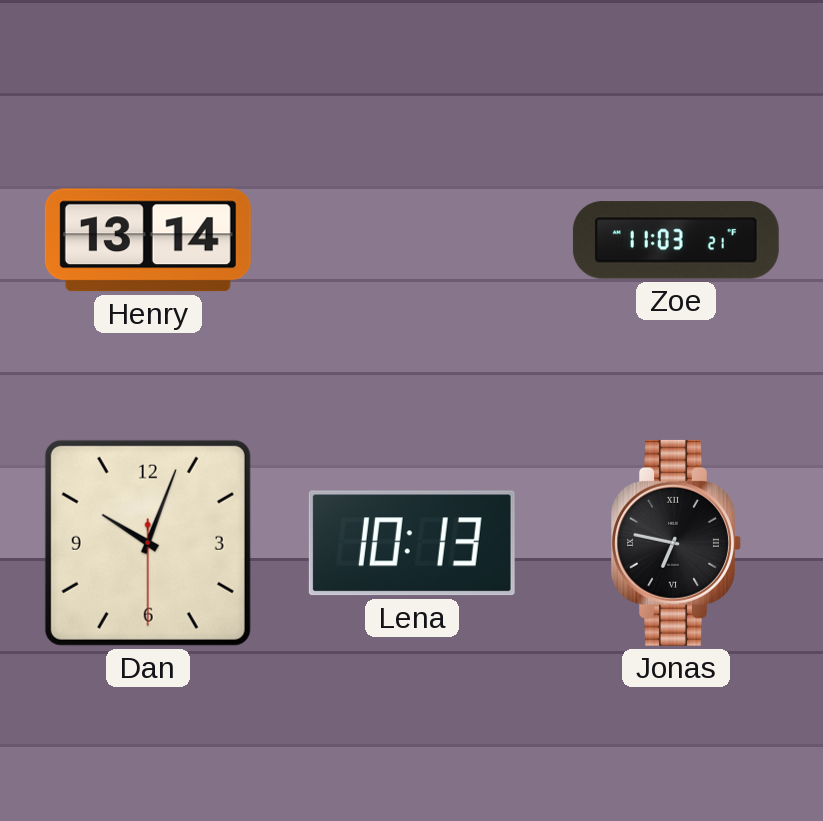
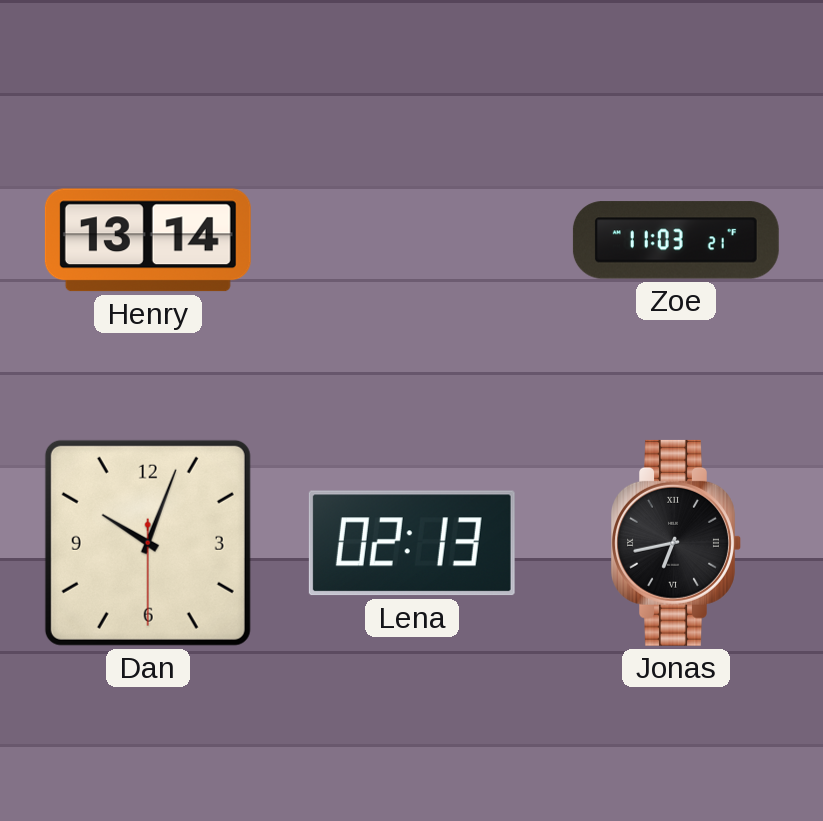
Lena: 10:13 -> 02:13
Jonas: 6:47 -> 6:43
